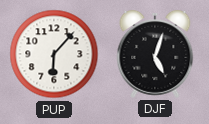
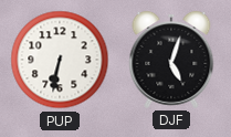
PUP: 6:07 -> 6:32
